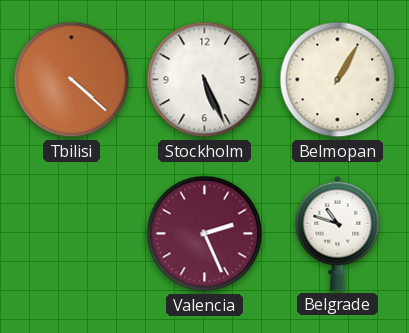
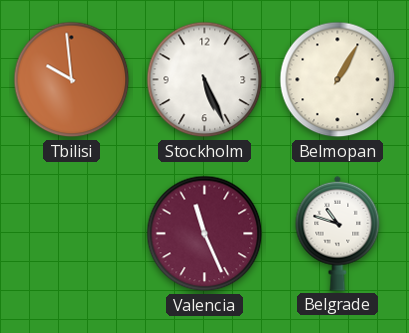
Tbilisi: 4:22 -> 9:59
Valencia: 2:26 -> 11:26
